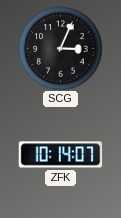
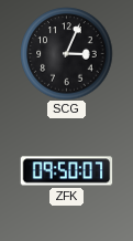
ZFK: 10:14 -> 09:50
